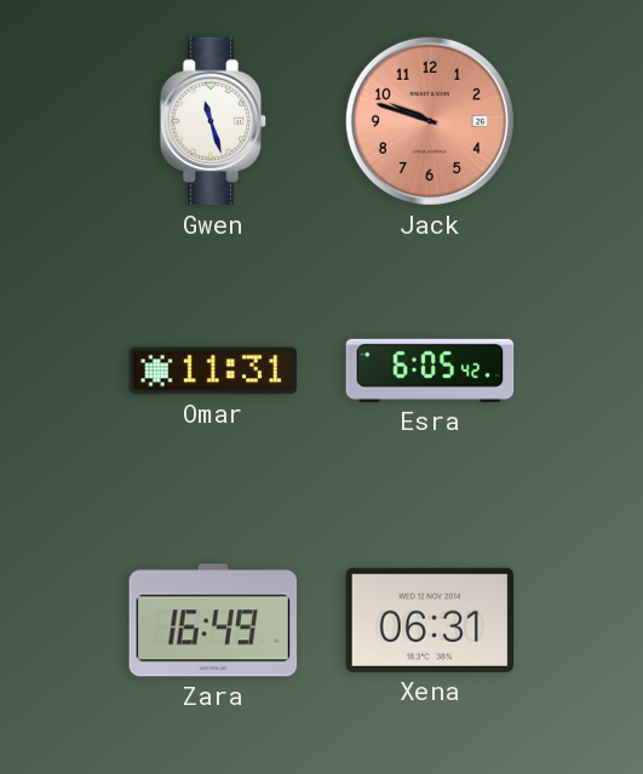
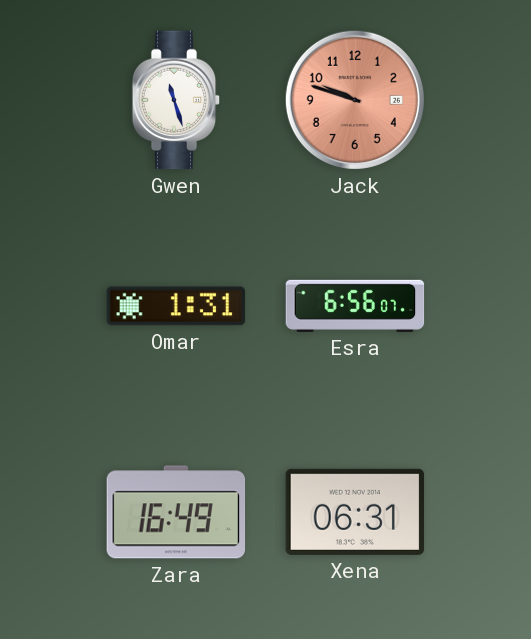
Omar: 11:31 -> 1:31
Esra: 6:05 -> 6:56
